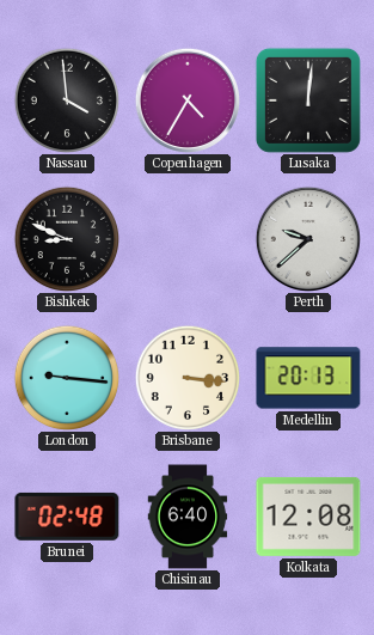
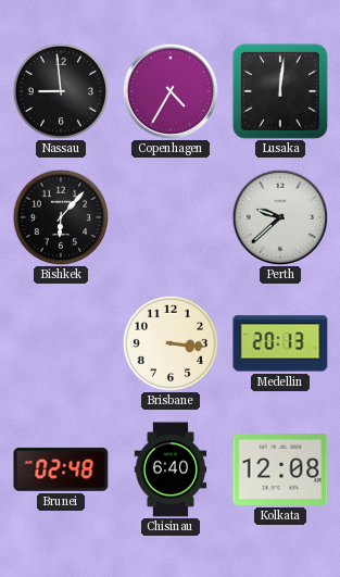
Nassau: 3:59 -> 8:59
Bishkek: 8:49 -> 6:07
London: 9:16 -> none
